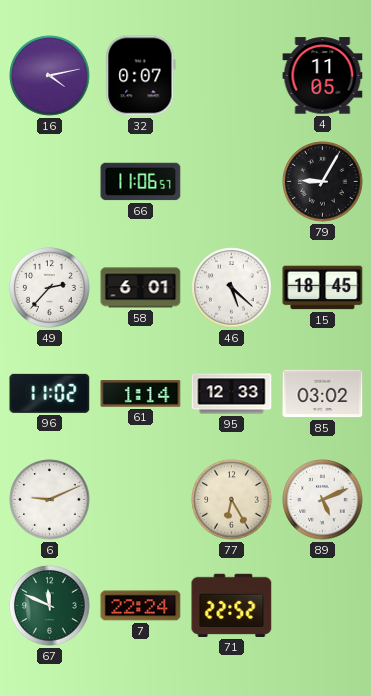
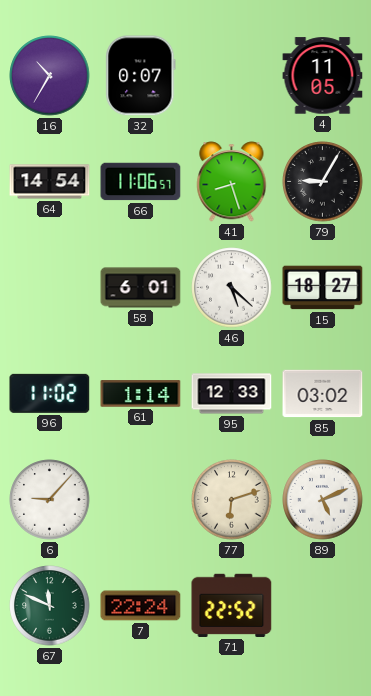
16: 4:13 -> 10:35
64: none -> 14:54
41: none -> 8:27
49: 2:37 -> none
15: 18:45 -> 18:27
6: 9:11 -> 9:07
77: 6:25 -> 6:12
